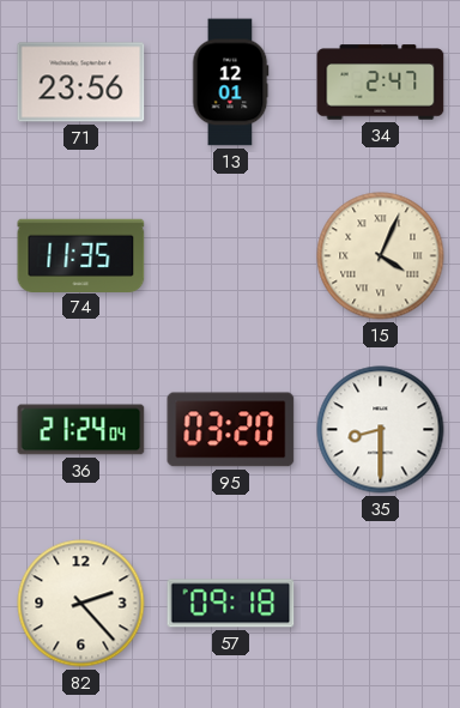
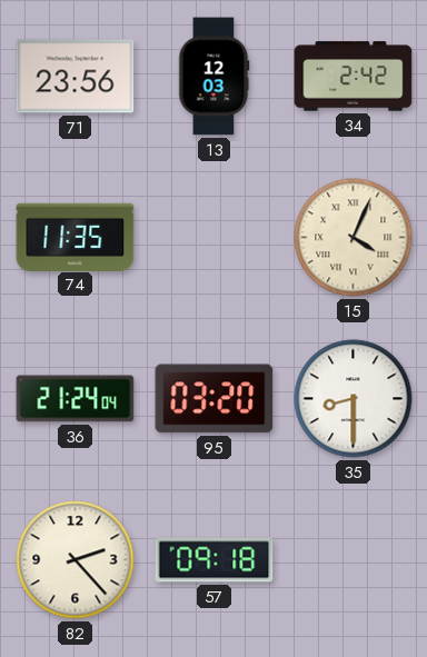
13: 12:01 -> 12:03
34: 2:47 -> 2:42
